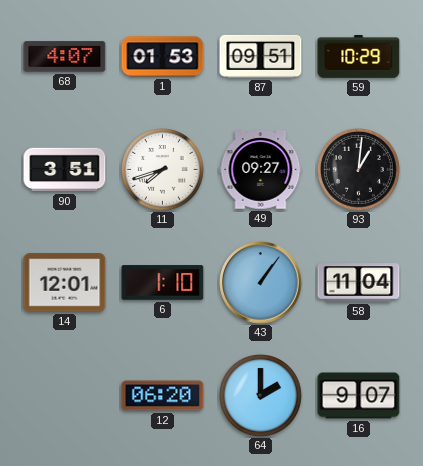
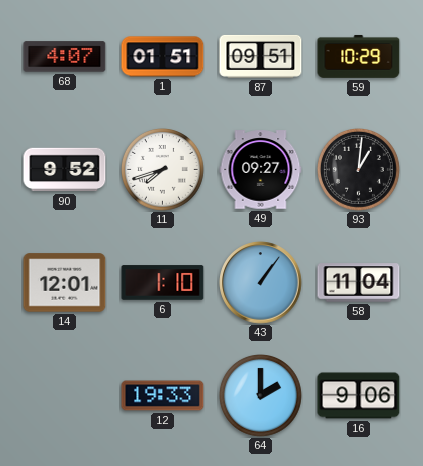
1: 01:53 -> 01:51
90: 3:51 -> 9:52
12: 06:20 -> 19:33
16: 9:07 -> 9:06
